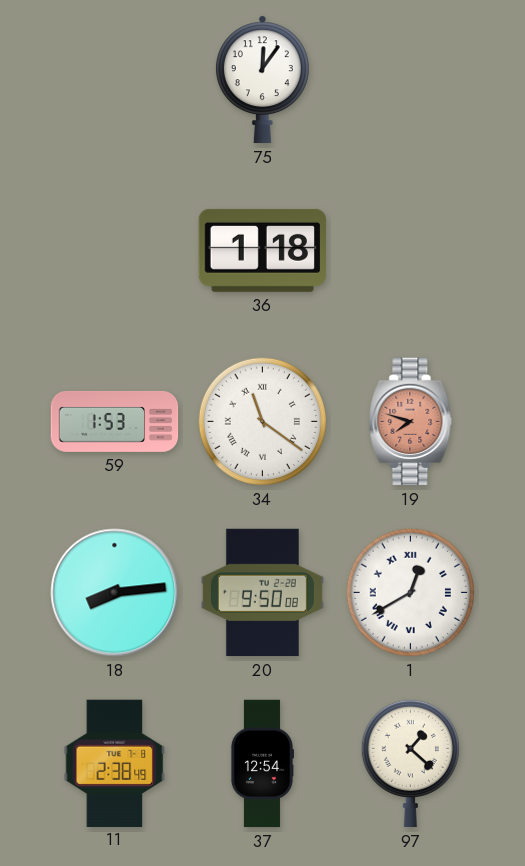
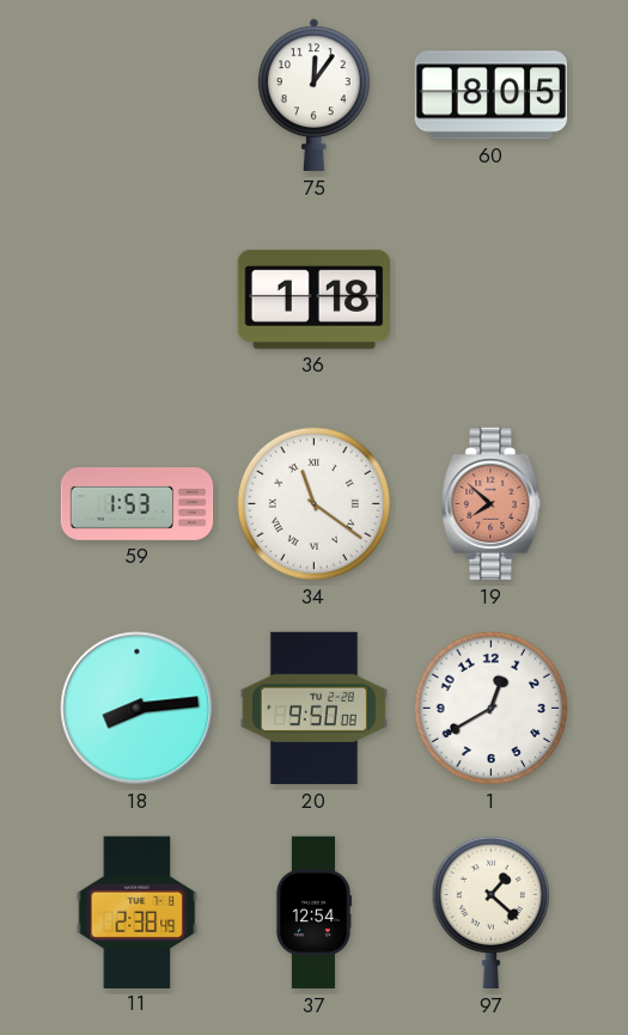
60: none -> 8:05
19: 7:48 -> 7:52
1 numerals: Roman -> Arabic
